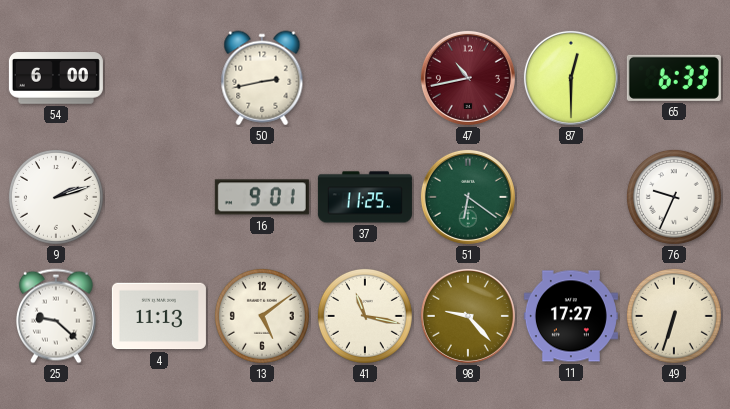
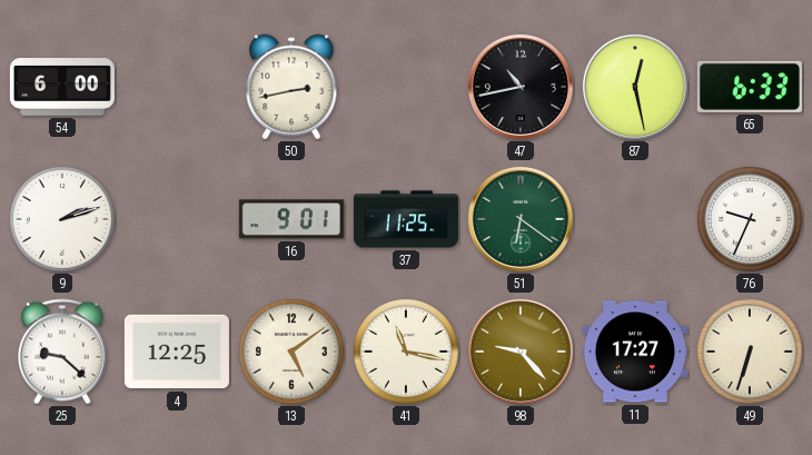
47 dial: burgundy -> black
87: 12:30 -> 12:28
4: 11:13 -> 12:25
